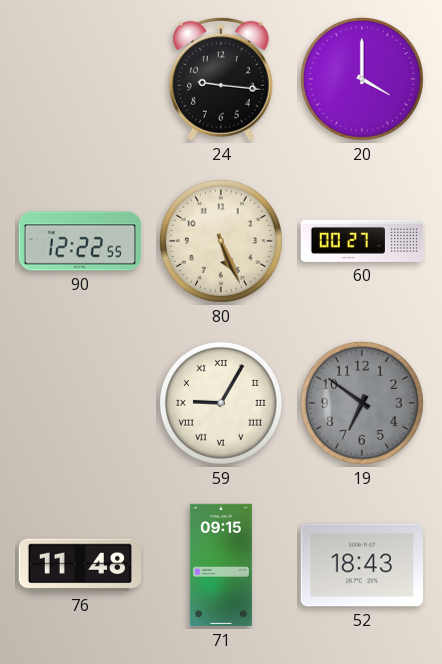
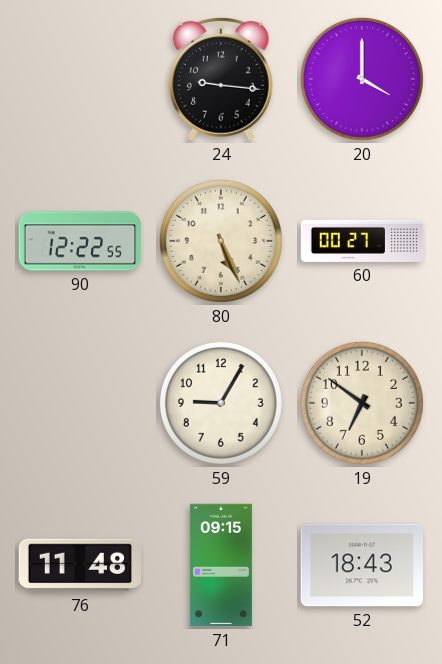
59 numerals: Roman -> Arabic
19 dial: grey -> cream
